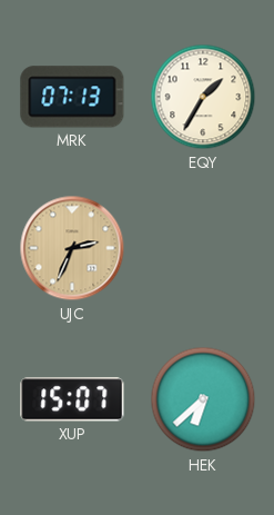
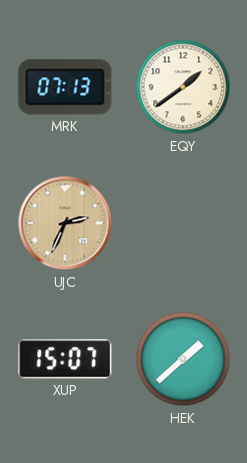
EQY: 1:35 -> 1:39
HEK: 6:38 -> 1:38
